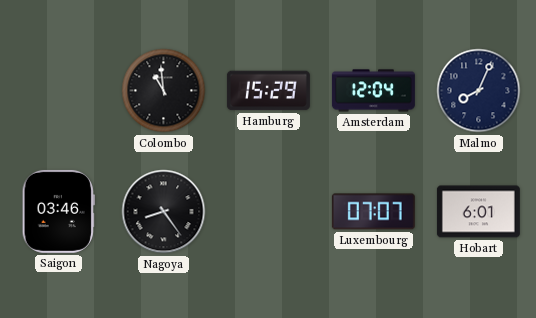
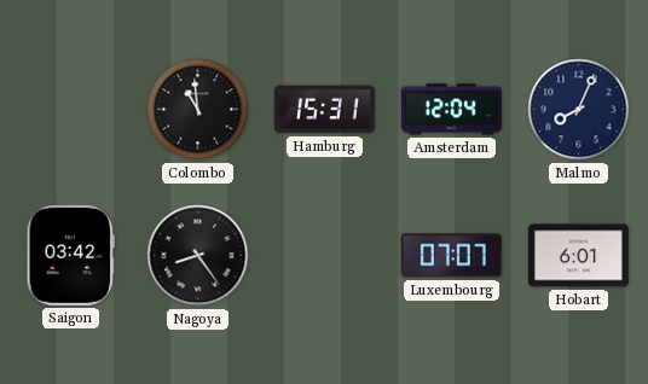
Hamburg: 15:29 -> 15:31
Saigon: 03:46 -> 03:42
